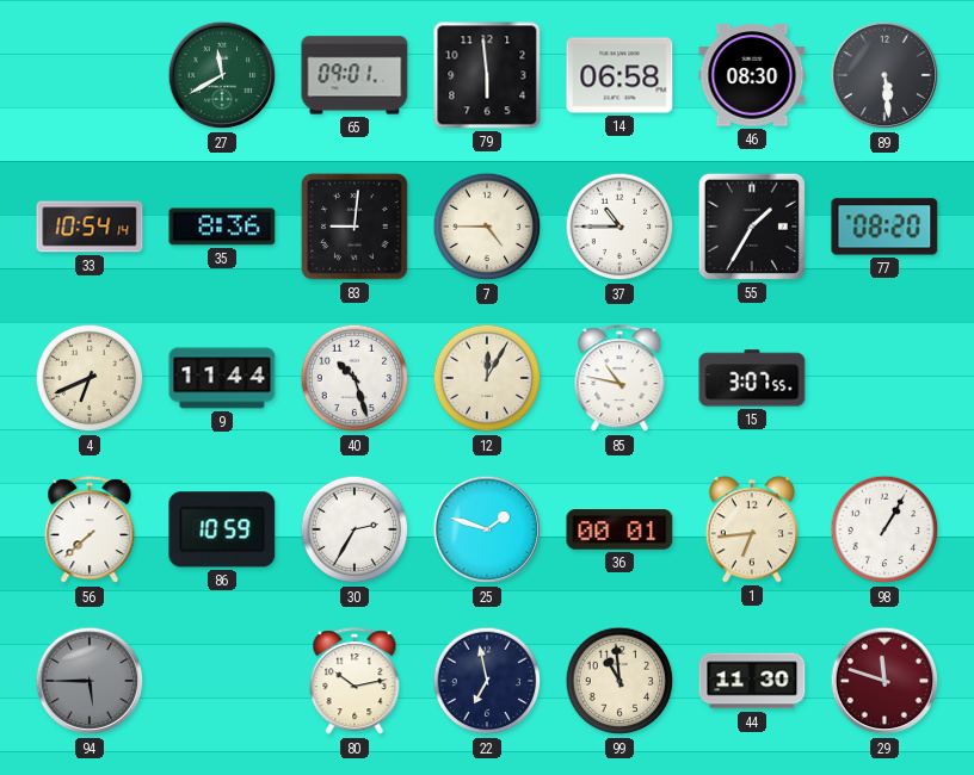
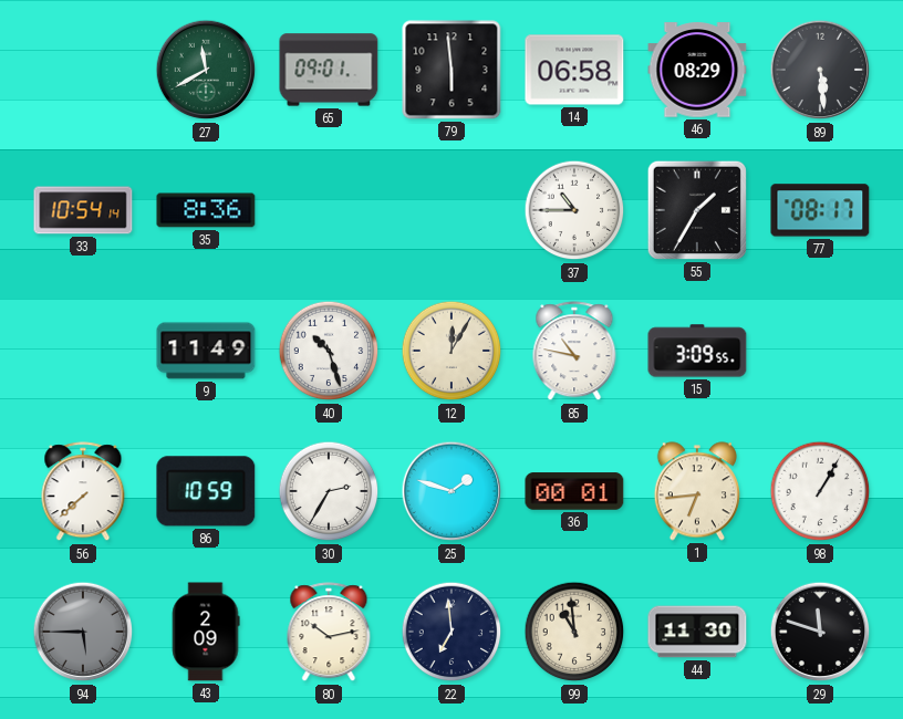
46: 08:30 -> 08:29
83: 9:01 -> none
7: 4:45 -> none
77: 08:20 -> 08:17
4: 6:41 -> none
9: 11:44 -> 11:49
15: 3:07 -> 3:09
43: none -> 2:09
22: 6:58 -> 6:59
29 dial: burgundy -> black
